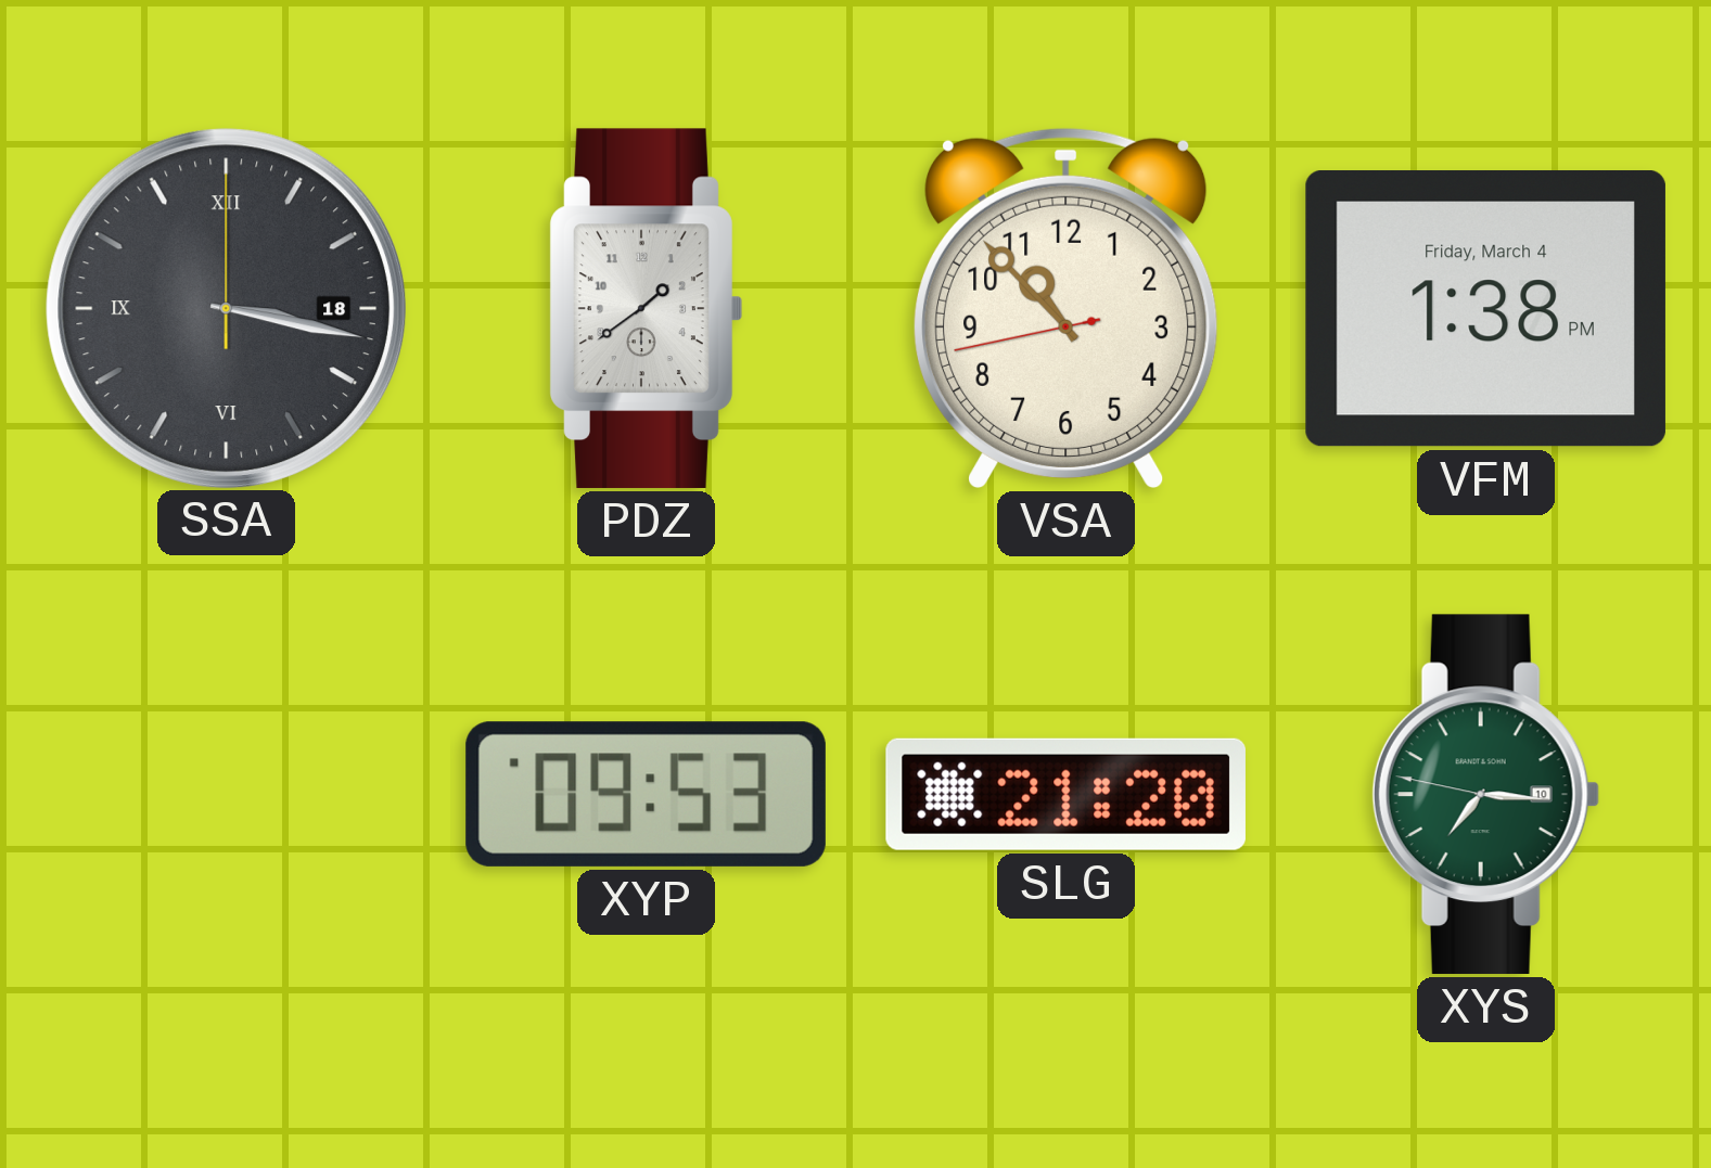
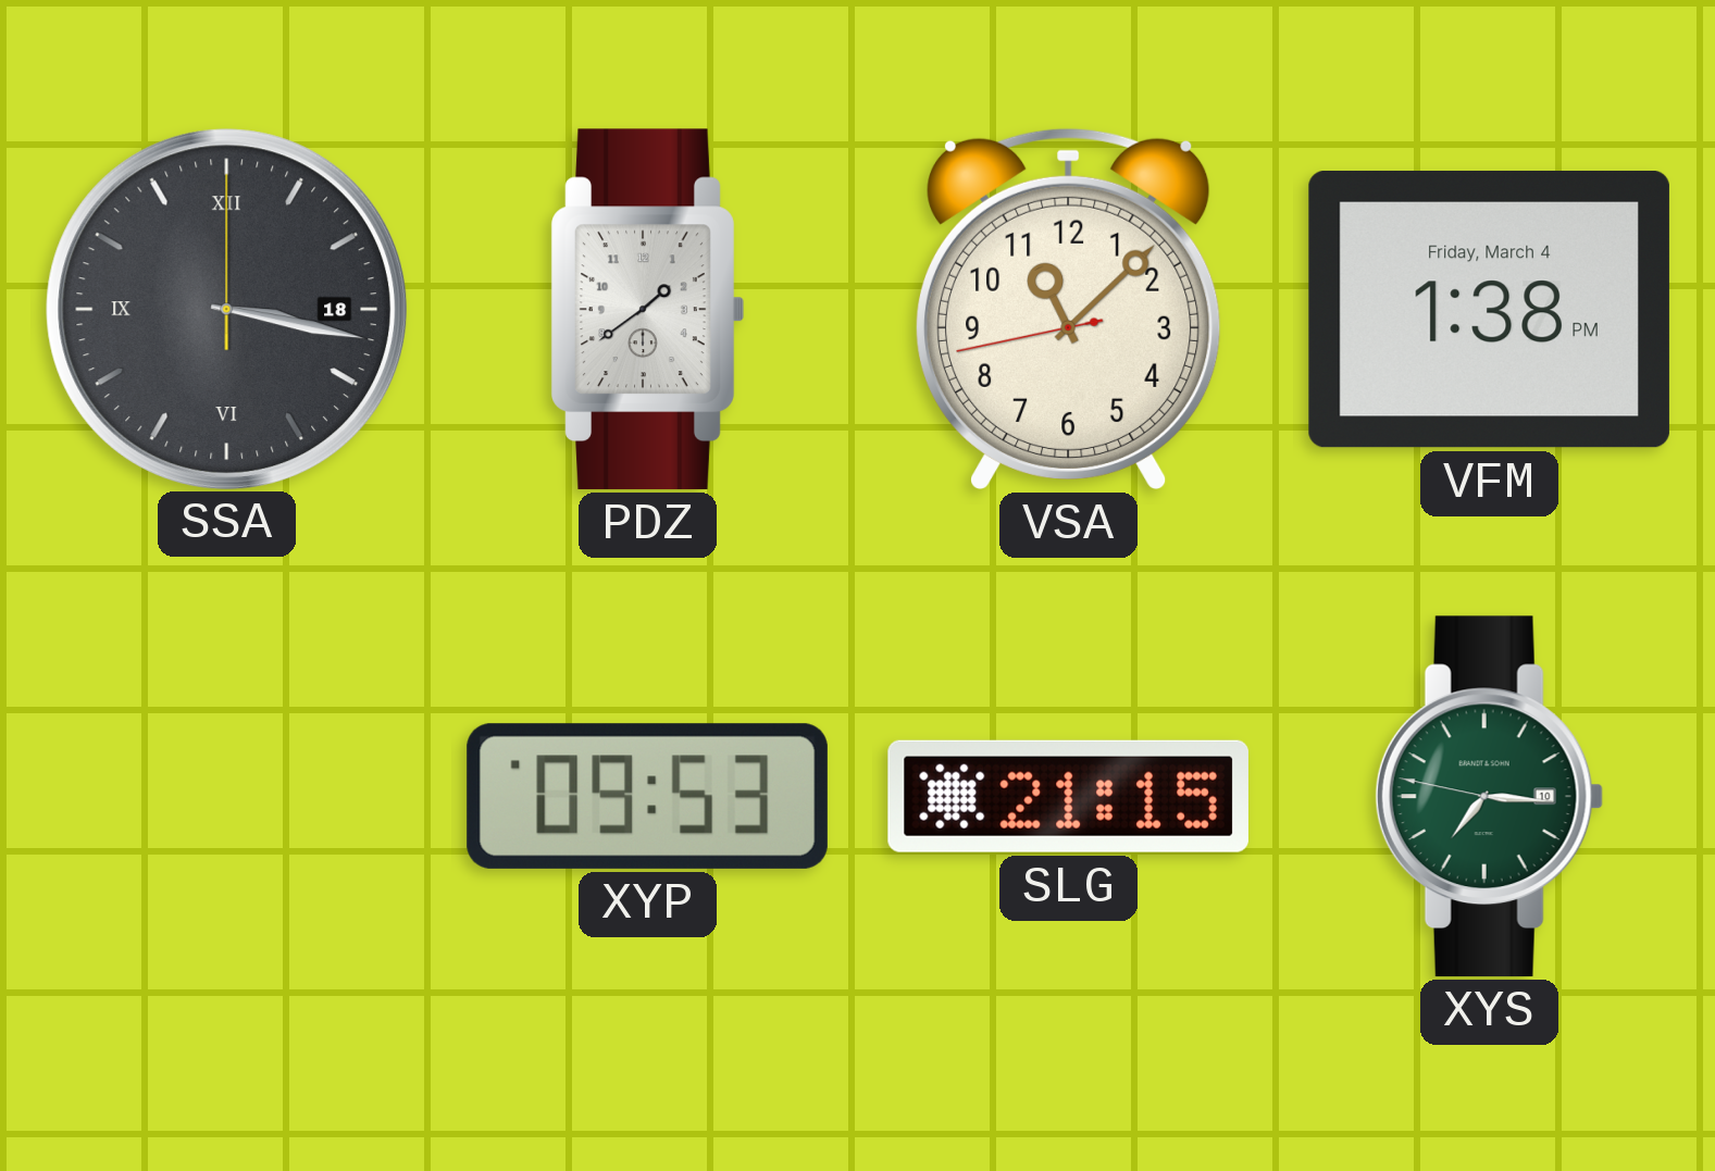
VSA: 10:52 -> 11:07
SLG: 21:20 -> 21:15
